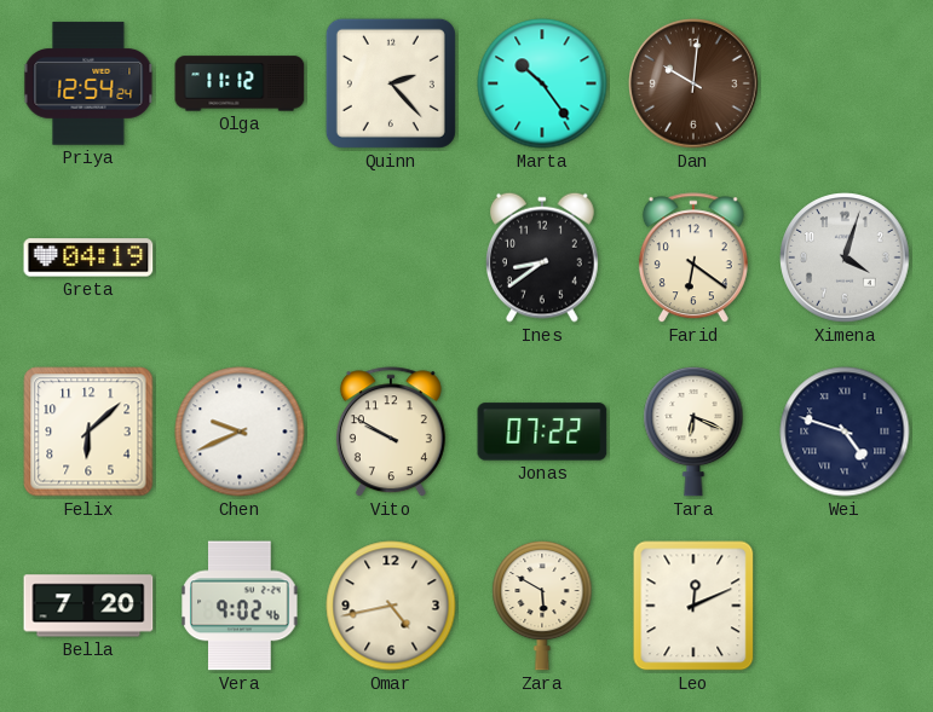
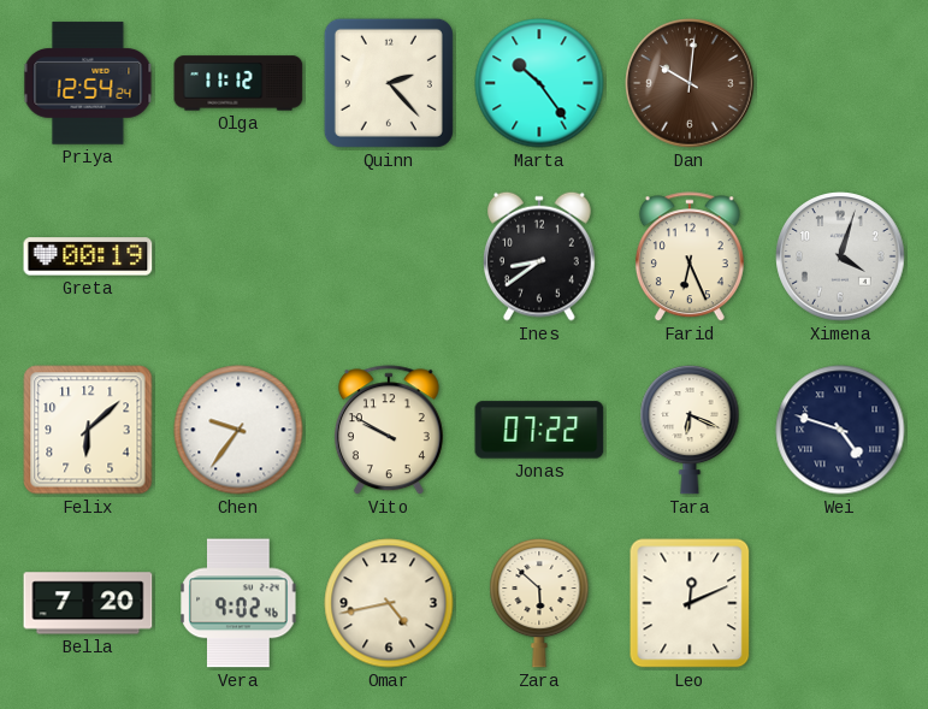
Greta: 04:19 -> 00:19
Farid: 6:21 -> 6:26
Chen: 9:41 -> 9:36
Zara: 5:50 -> 5:52
